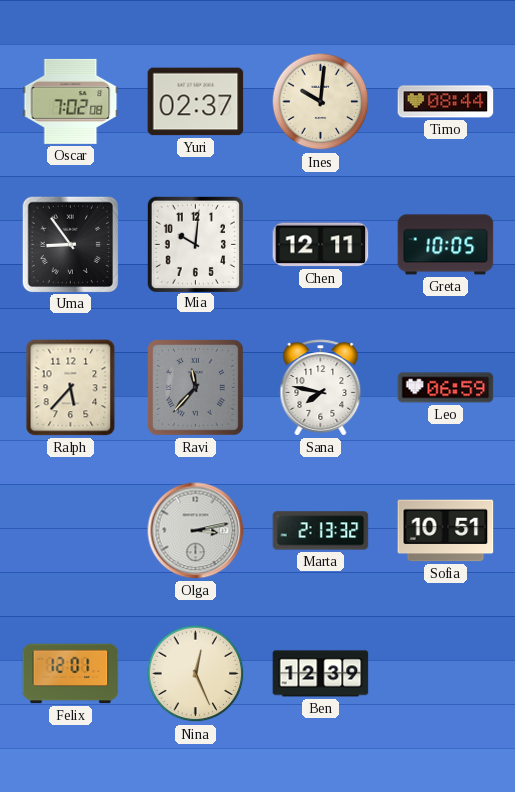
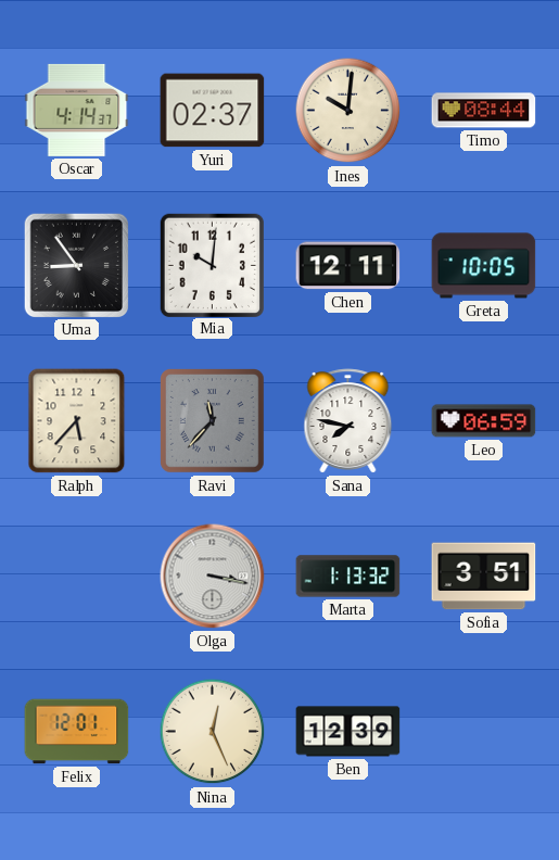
Oscar: 7:02 -> 4:14
Olga: 3:13 -> 3:17
Marta: 2:13 -> 1:13
Sofia: 10:51 -> 3:51
